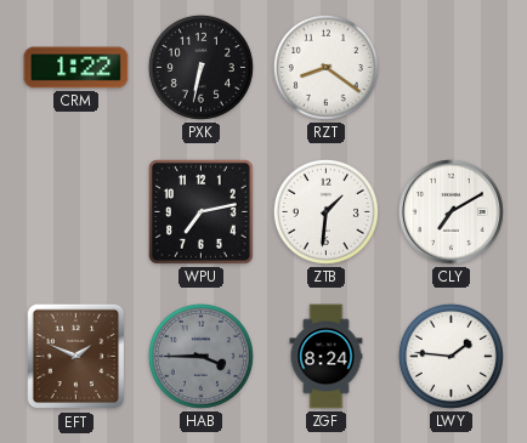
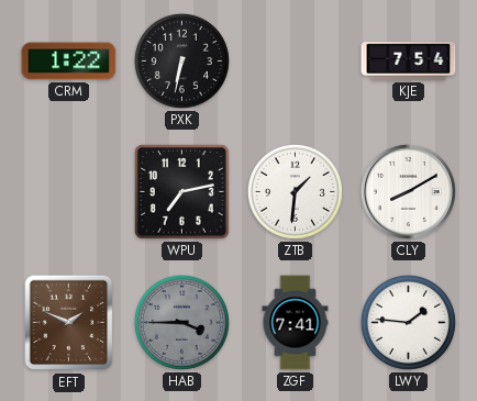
RZT: 8:21 -> none
KJE: none -> 7:54
CLY: 7:10 -> 8:10
ZGF: 8:24 -> 7:41
